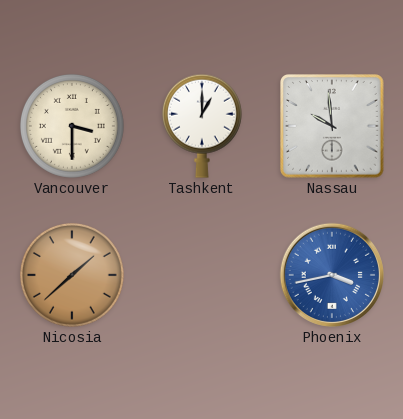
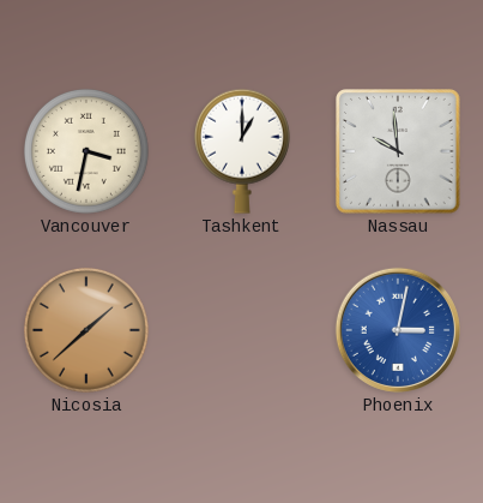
Vancouver: 3:30 -> 3:32
Phoenix: 3:43 -> 3:02
